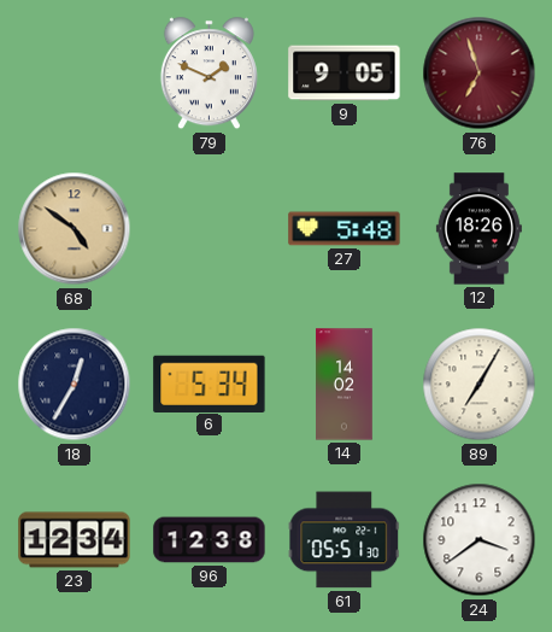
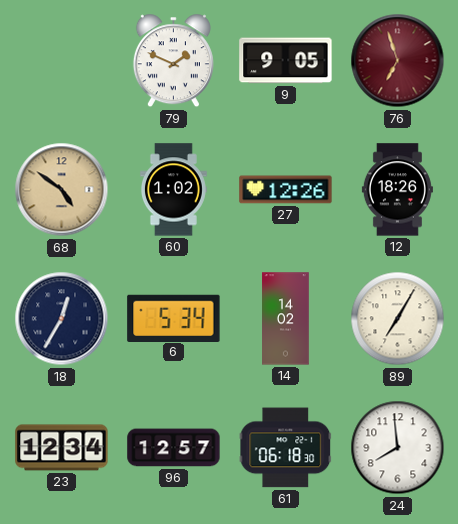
60: none -> 1:02
27: 5:48 -> 12:26
96: 12:38 -> 12:57
61: 05:51 -> 06:18
24: 3:39 -> 7:59
